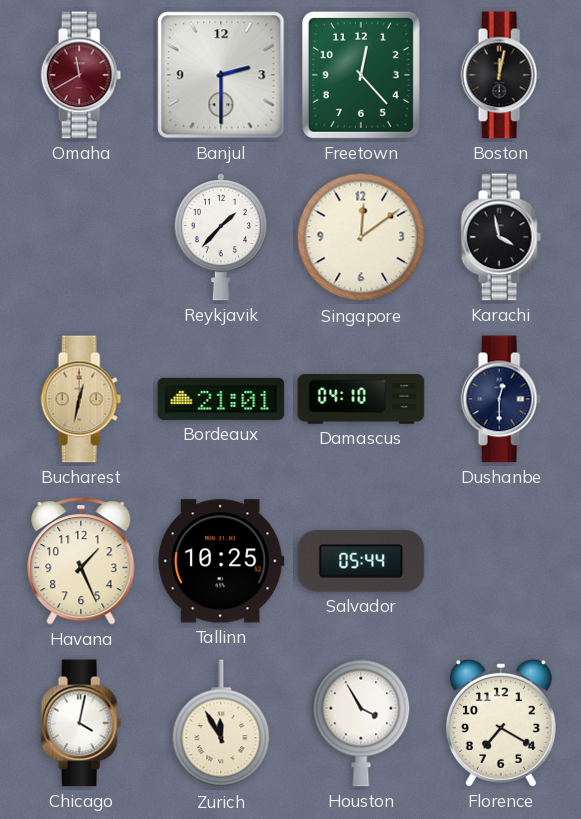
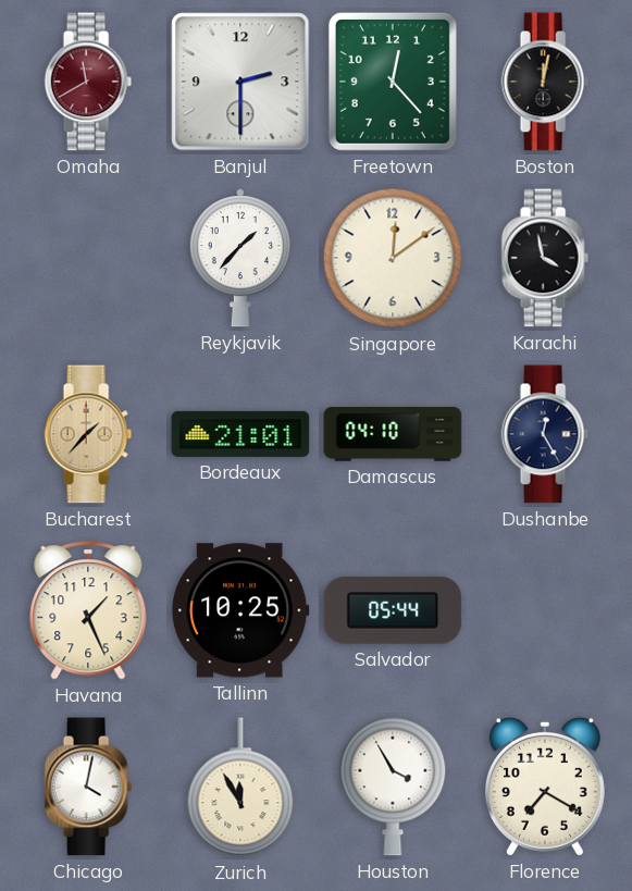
Bucharest: 12:32 -> 1:37
Dushanbe: 12:30 -> 12:25
